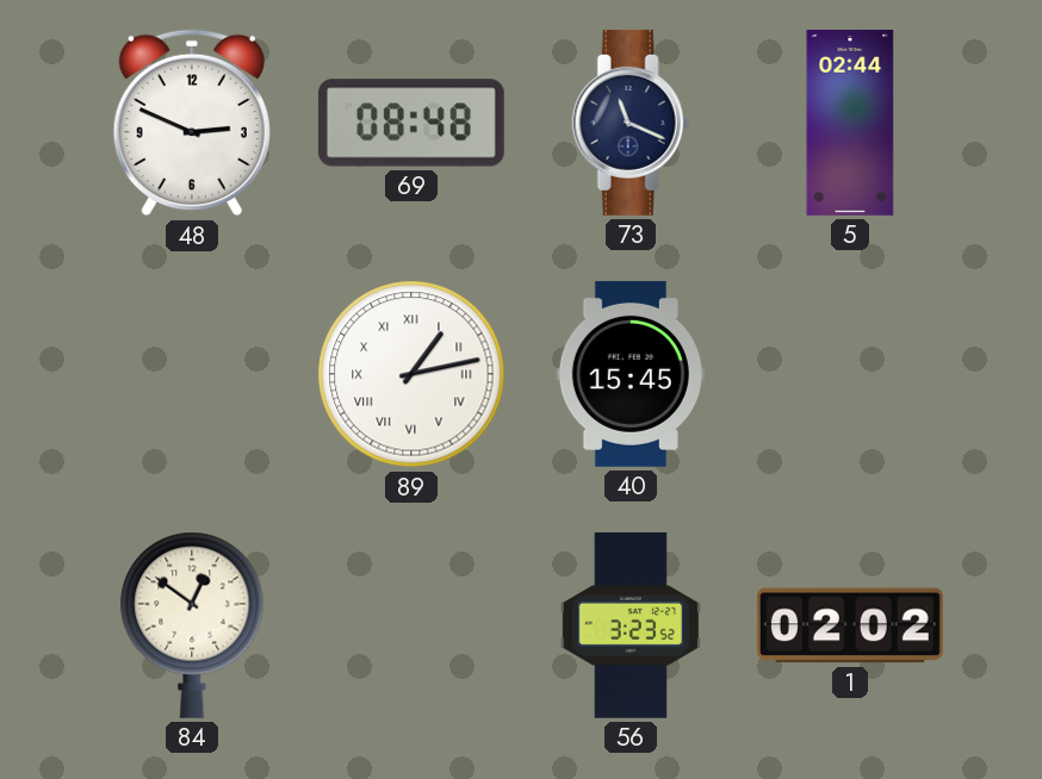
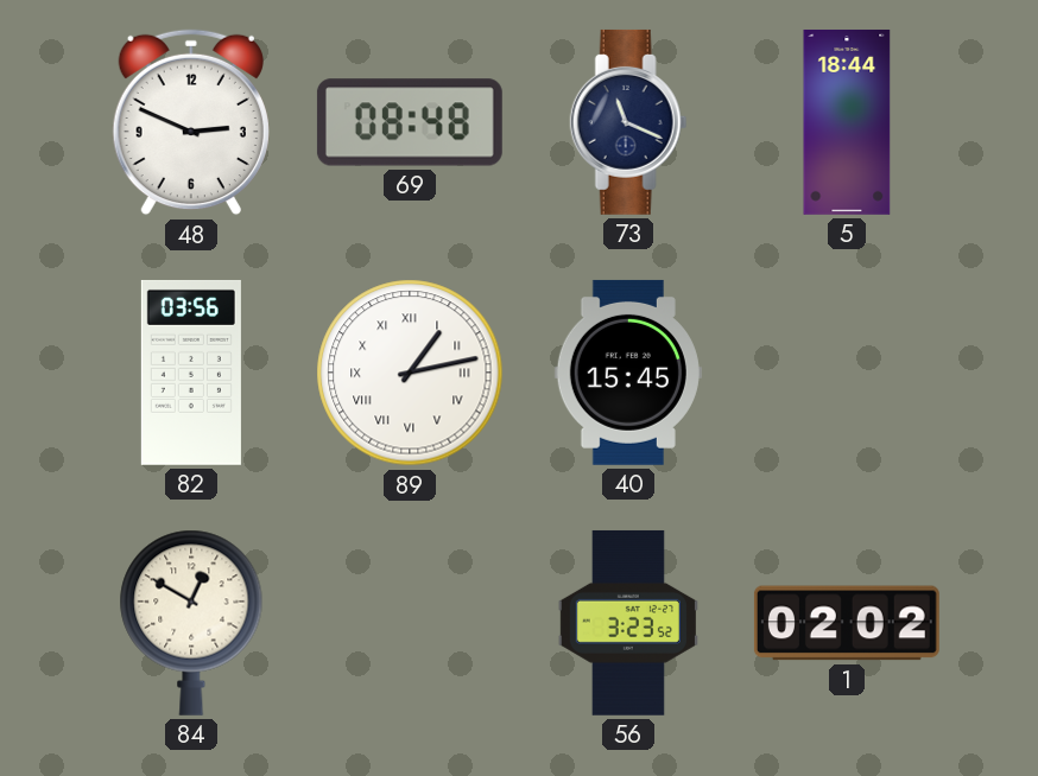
5: 02:44 -> 18:44
82: none -> 03:56
84: 12:51 -> 12:50
